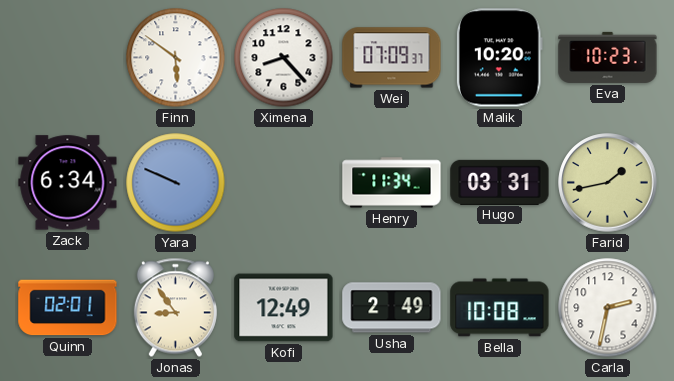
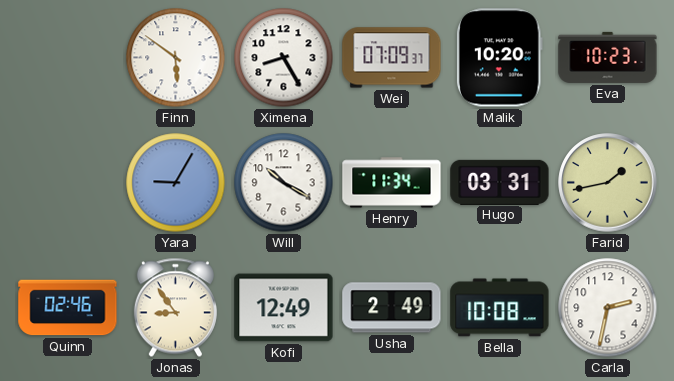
Ximena: 8:23 -> 8:25
Zack: 6:34 -> none
Yara: 9:49 -> 9:05
Will: none -> 10:20
Quinn: 02:01 -> 02:46
